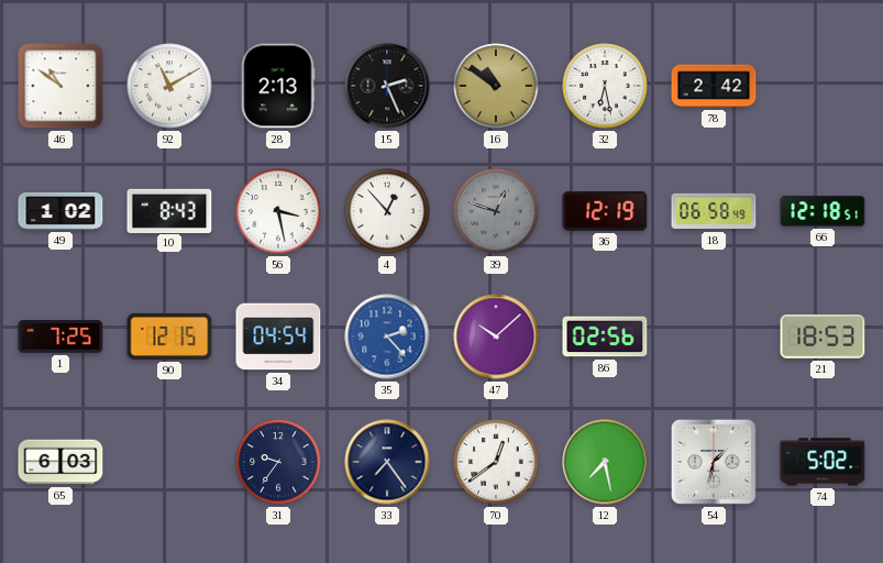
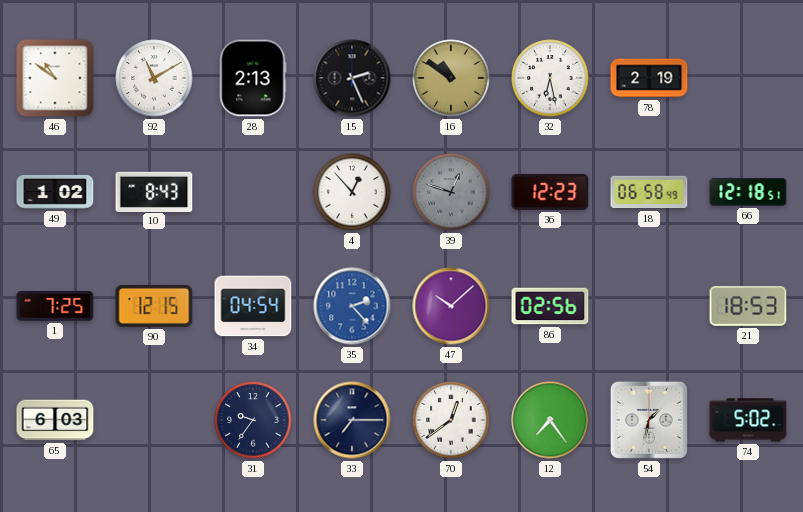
78: 2:42 -> 2:19
56: 3:28 -> none
36: 12:19 -> 12:23
33: 7:24 -> 7:15
12: 7:28 -> 7:24
